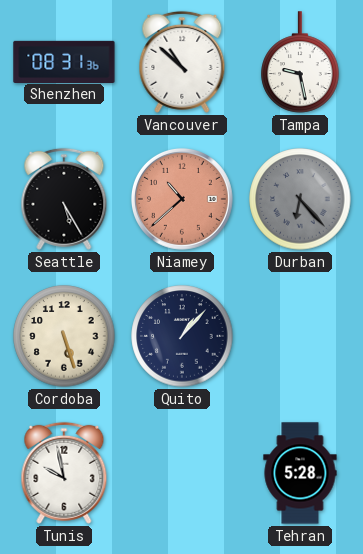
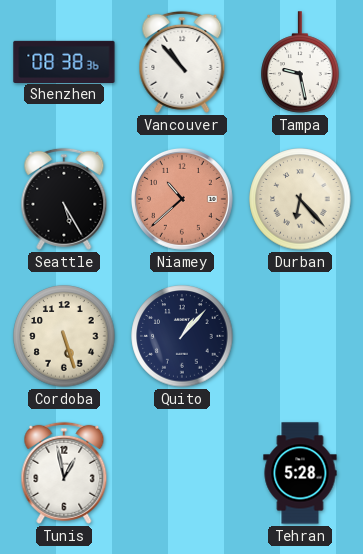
Shenzhen: 08:31 -> 08:38
Vancouver: 10:52 -> 10:53
Durban dial: grey -> cream
Tunis: 9:58 -> 12:58
